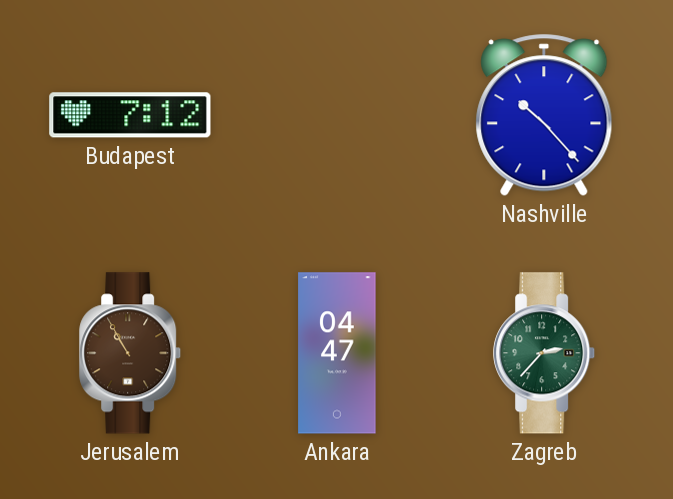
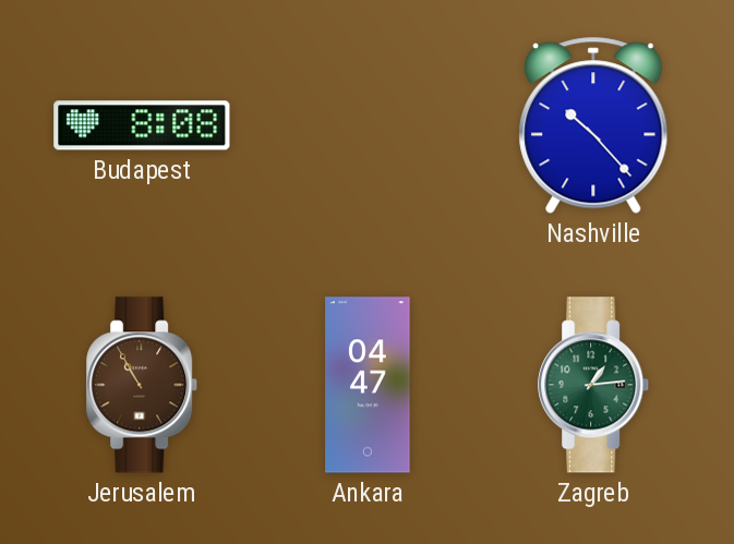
Budapest: 7:12 -> 8:08
Zagreb: 2:37 -> 1:14
